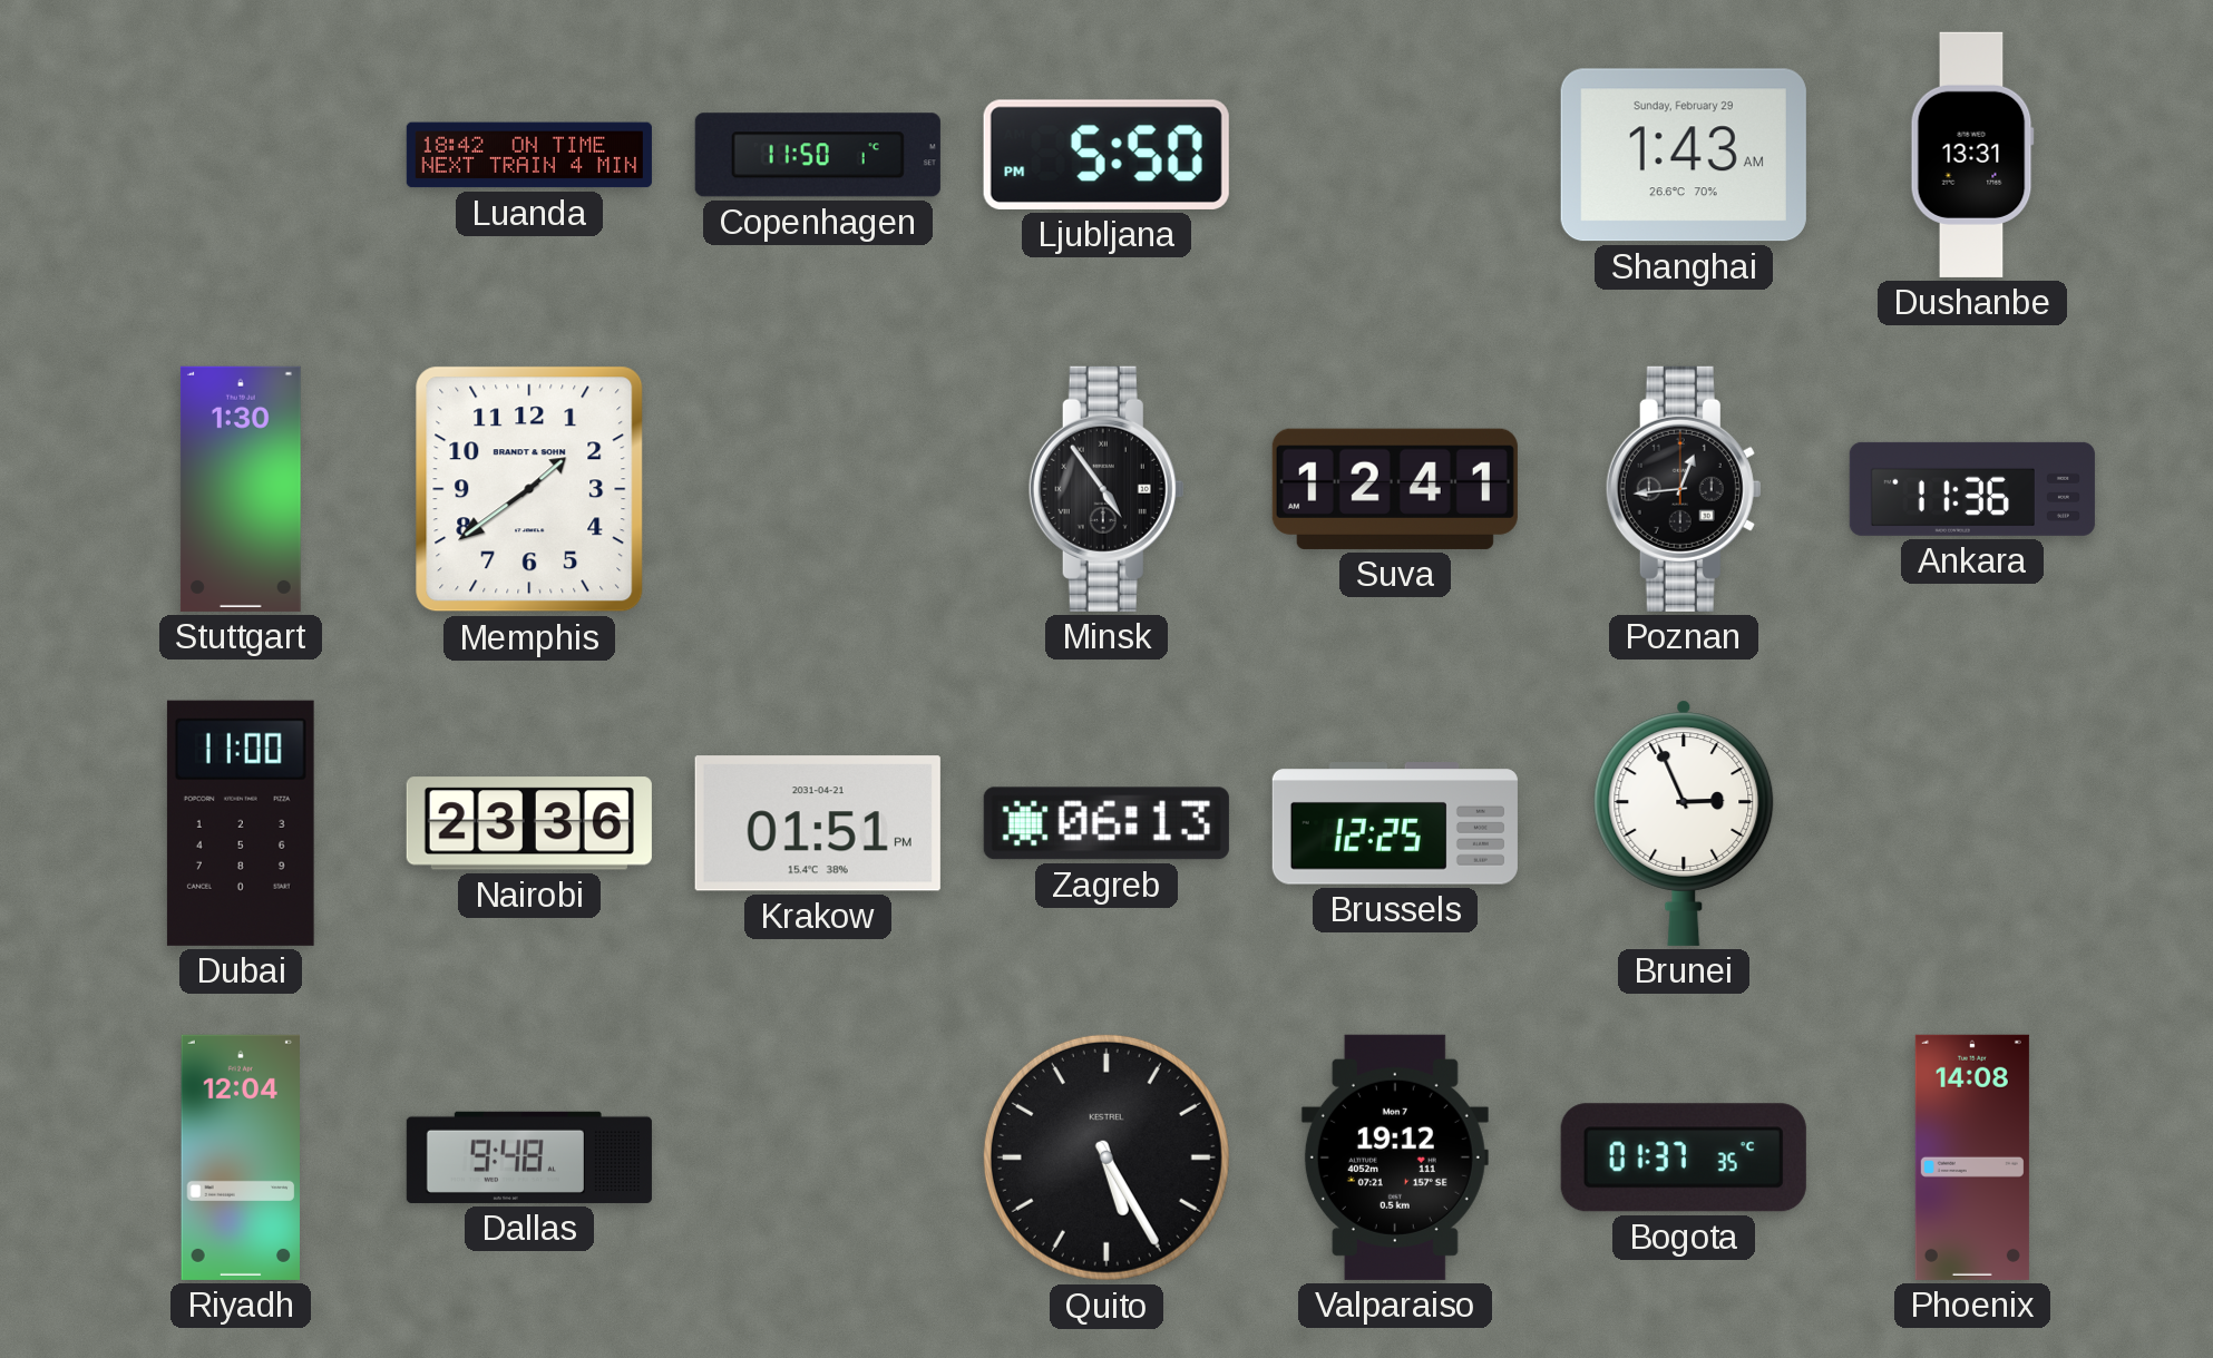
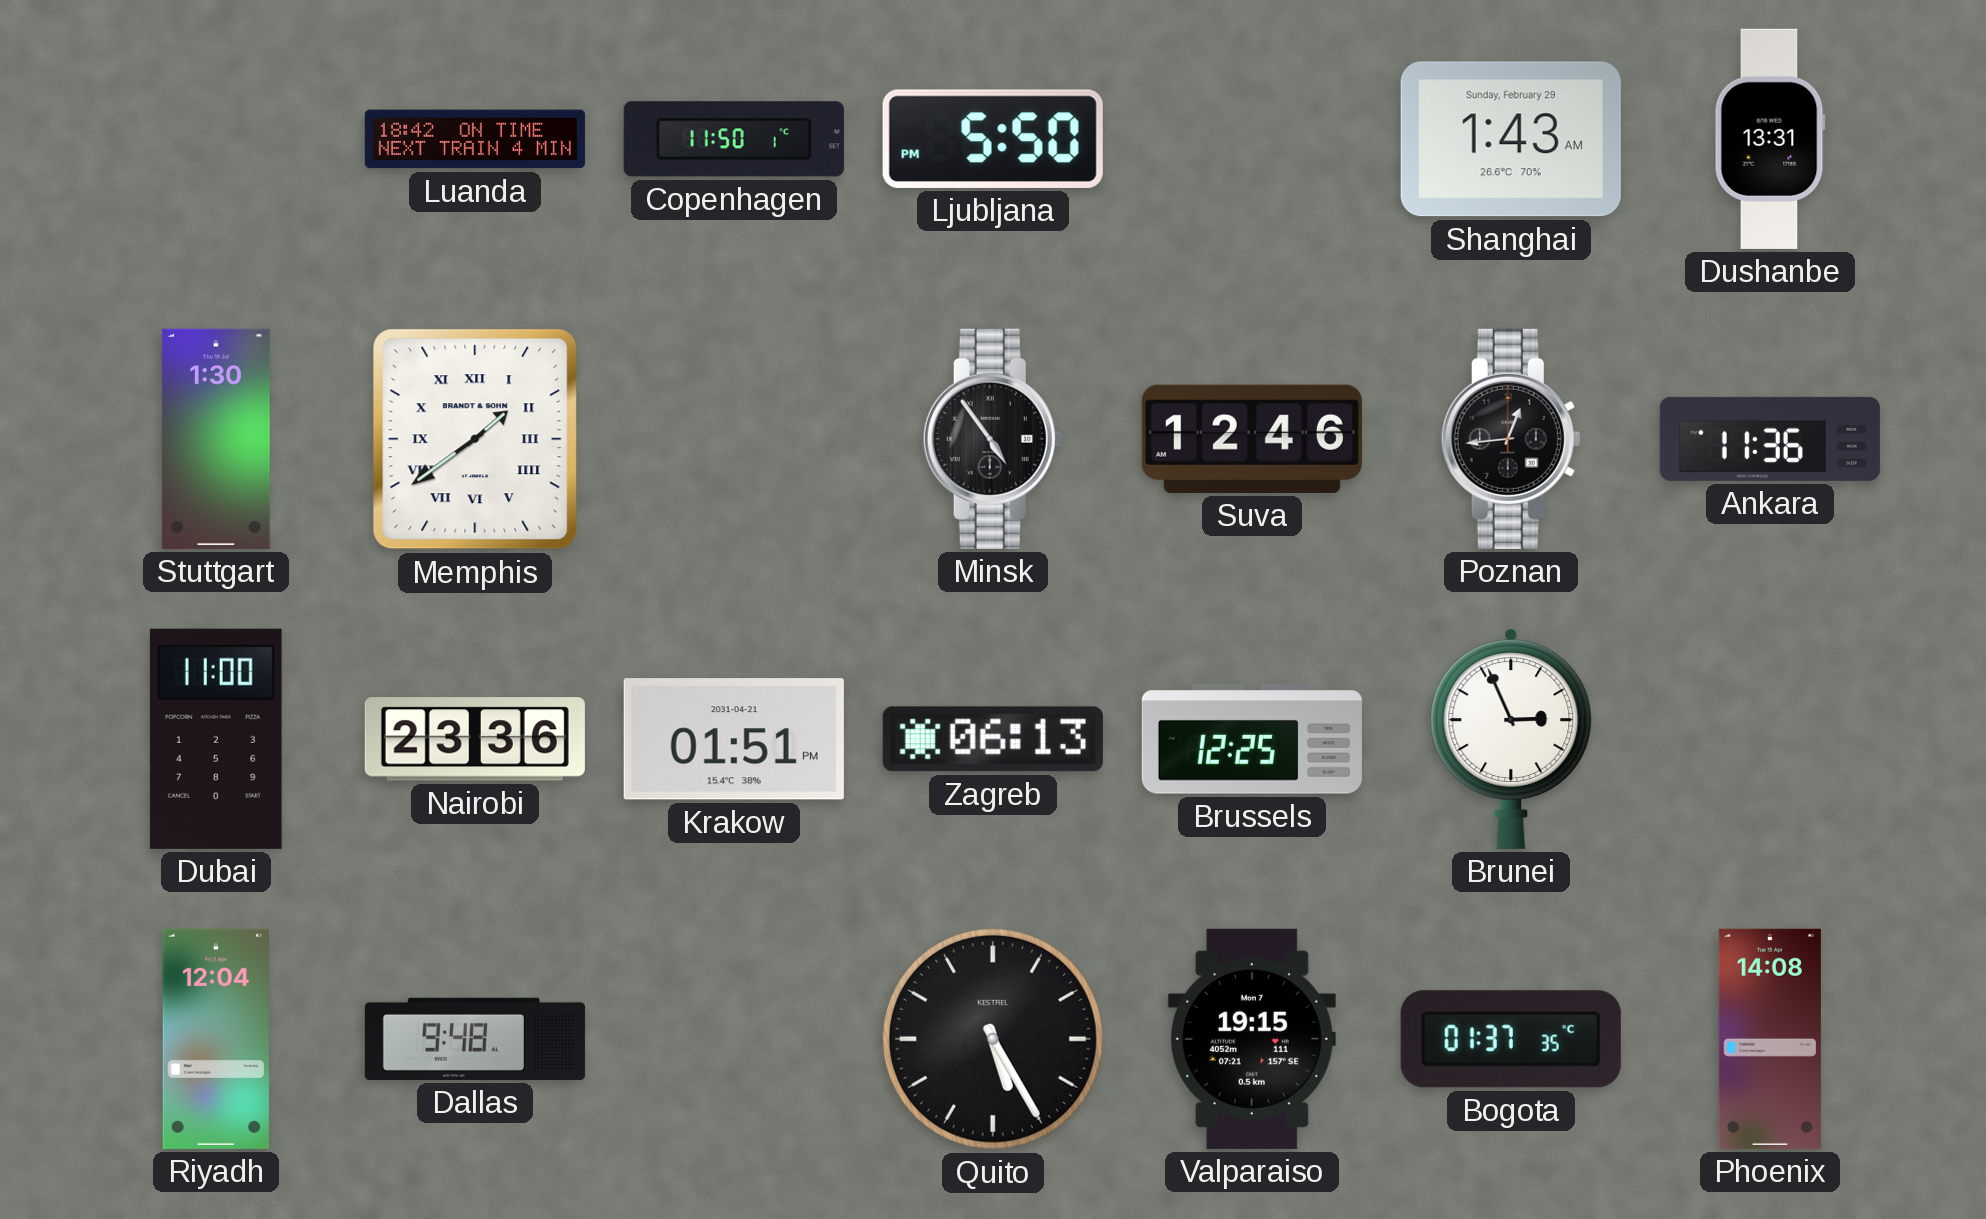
Memphis numerals: Arabic -> Roman
Suva: 12:41 -> 12:46
Valparaiso: 19:12 -> 19:15
